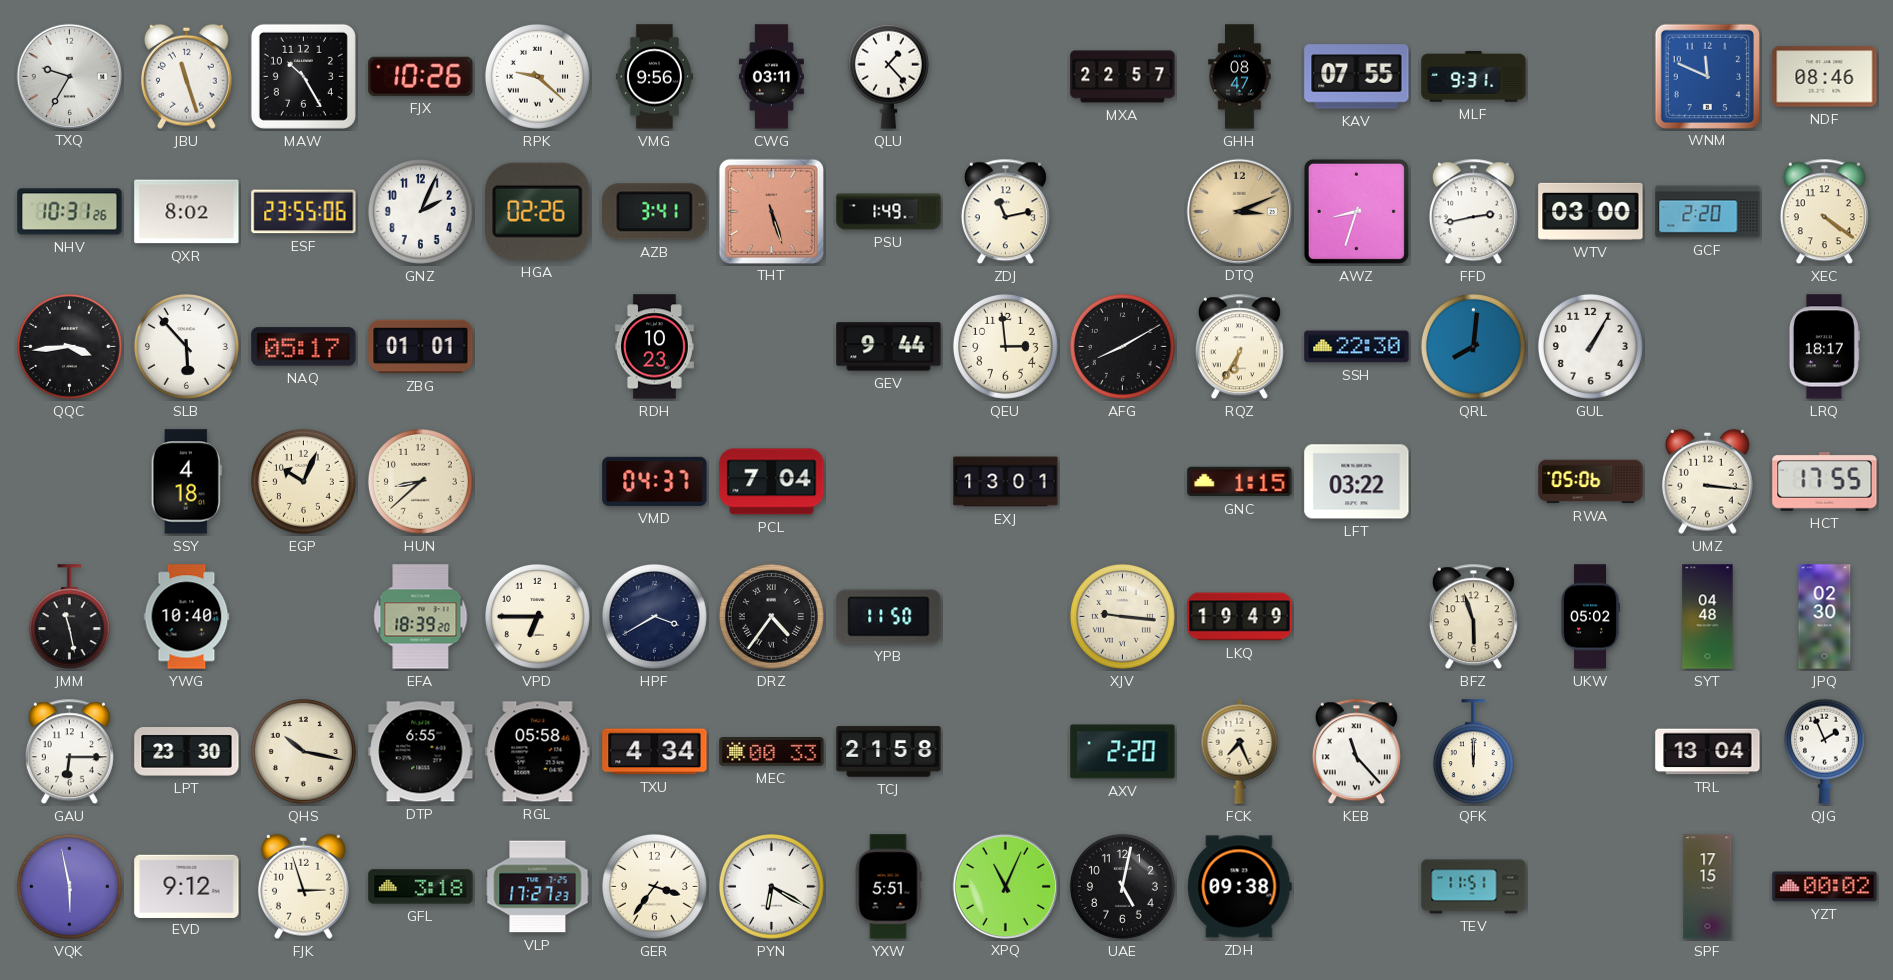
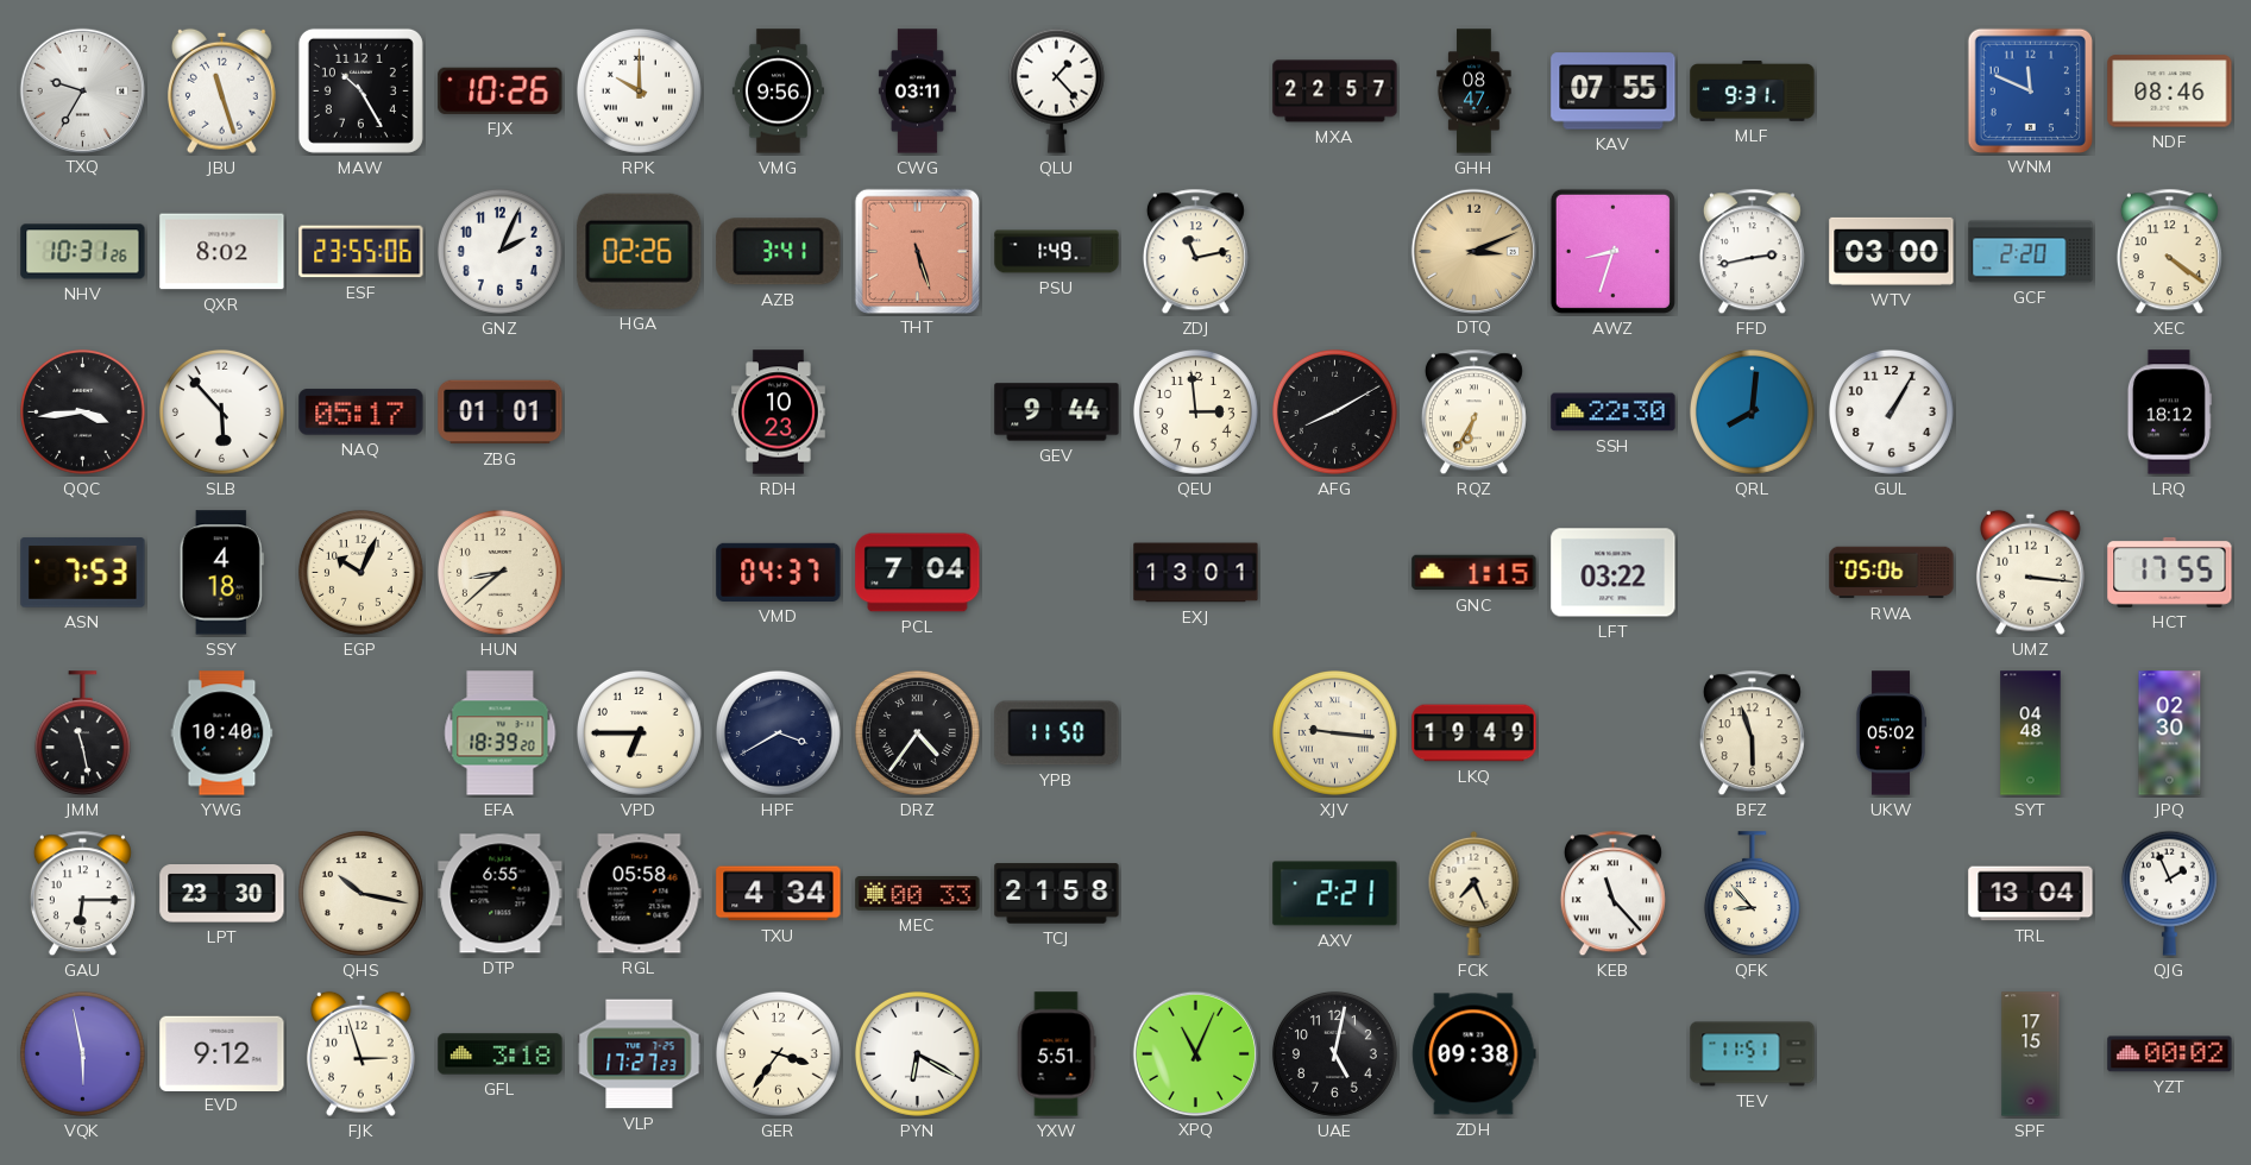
RPK: 9:22 -> 10:00
LRQ: 18:17 -> 18:12
ASN: none -> 7:53
AXV: 2:20 -> 2:21
QFK: 12:00 -> 8:53
